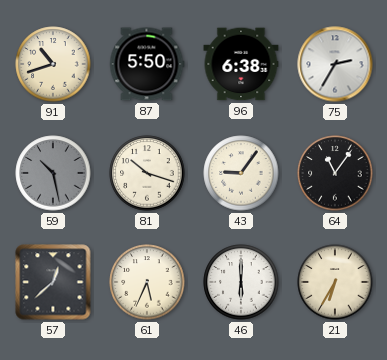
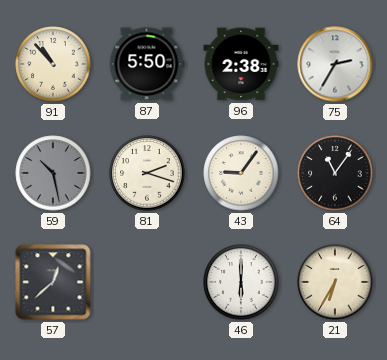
91: 10:42 -> 10:53
96: 6:38 -> 2:38
81: 10:18 -> 2:18
61: 5:34 -> none
